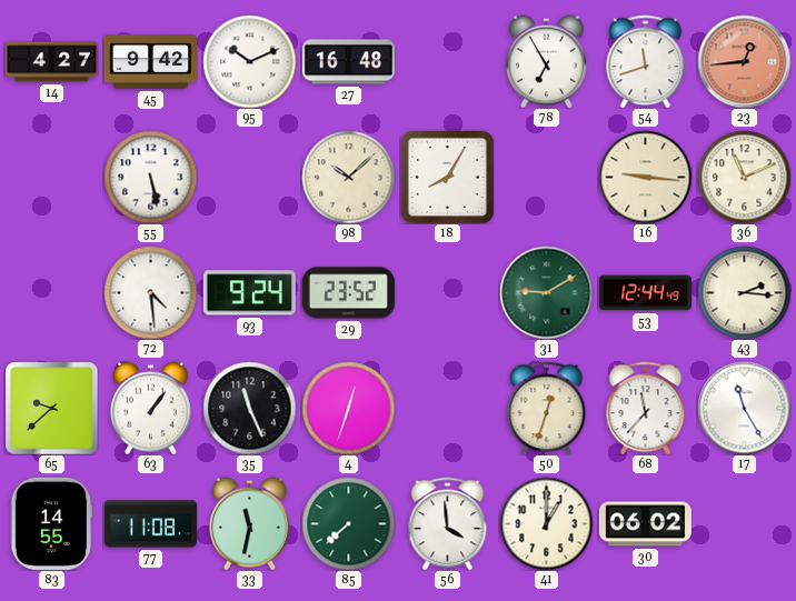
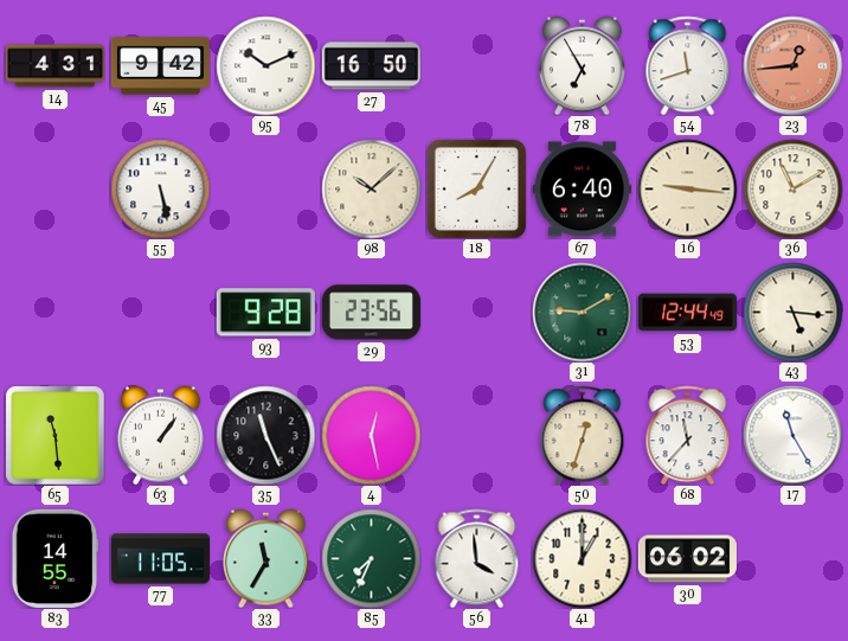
14: 4:27 -> 4:31
27: 16:48 -> 16:50
67: none -> 6:40
36: 11:11 -> 11:10
72: 4:29 -> none
93: 9:24 -> 9:28
29: 23:52 -> 23:56
43: 2:16 -> 5:16
65: 9:38 -> 11:29
4: 12:33 -> 12:28
77: 11:08 -> 11:05
33: 11:32 -> 11:35
85: 7:38 -> 7:34
